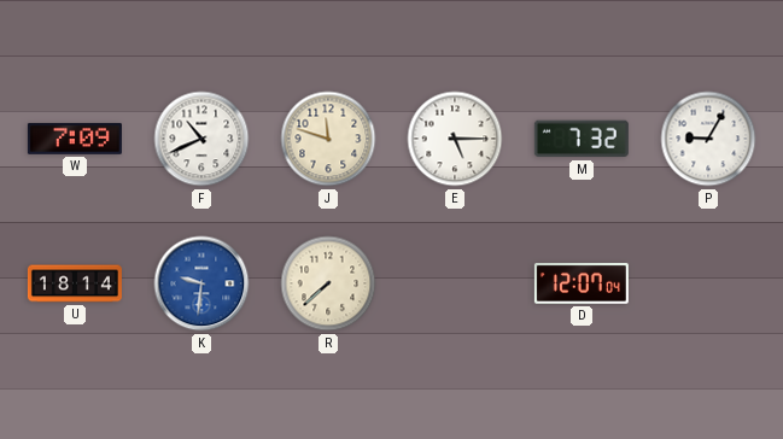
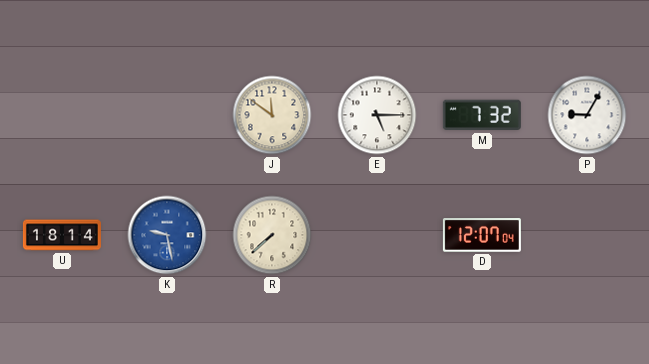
W: 7:09 -> none
F: 10:41 -> none
J: 11:48 -> 11:51
K: 9:31 -> 9:28
